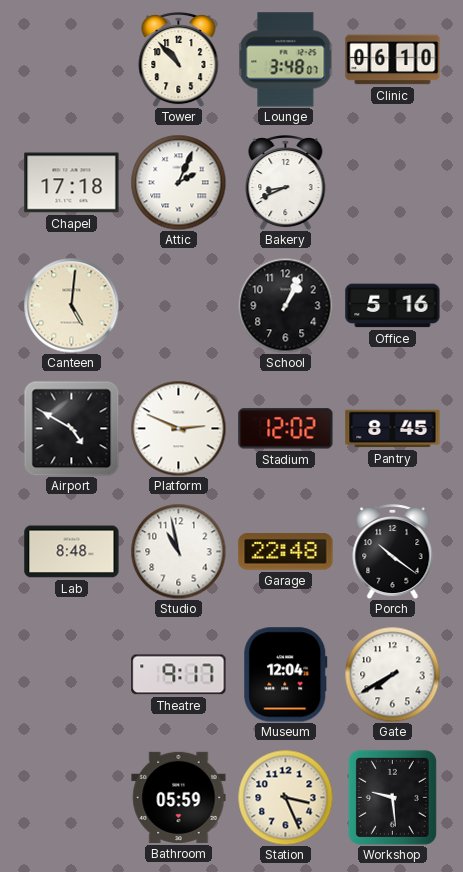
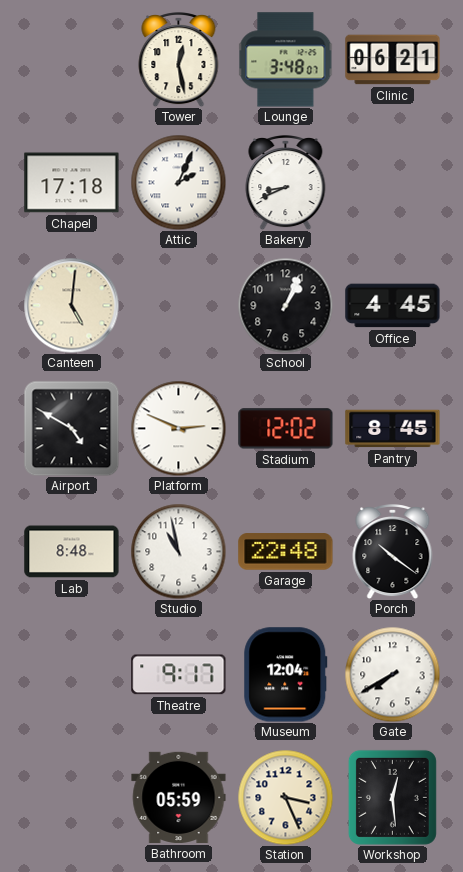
Tower: 10:53 -> 12:28
Clinic: 06:10 -> 06:21
Office: 5:16 -> 4:45
Workshop: 9:29 -> 12:29
